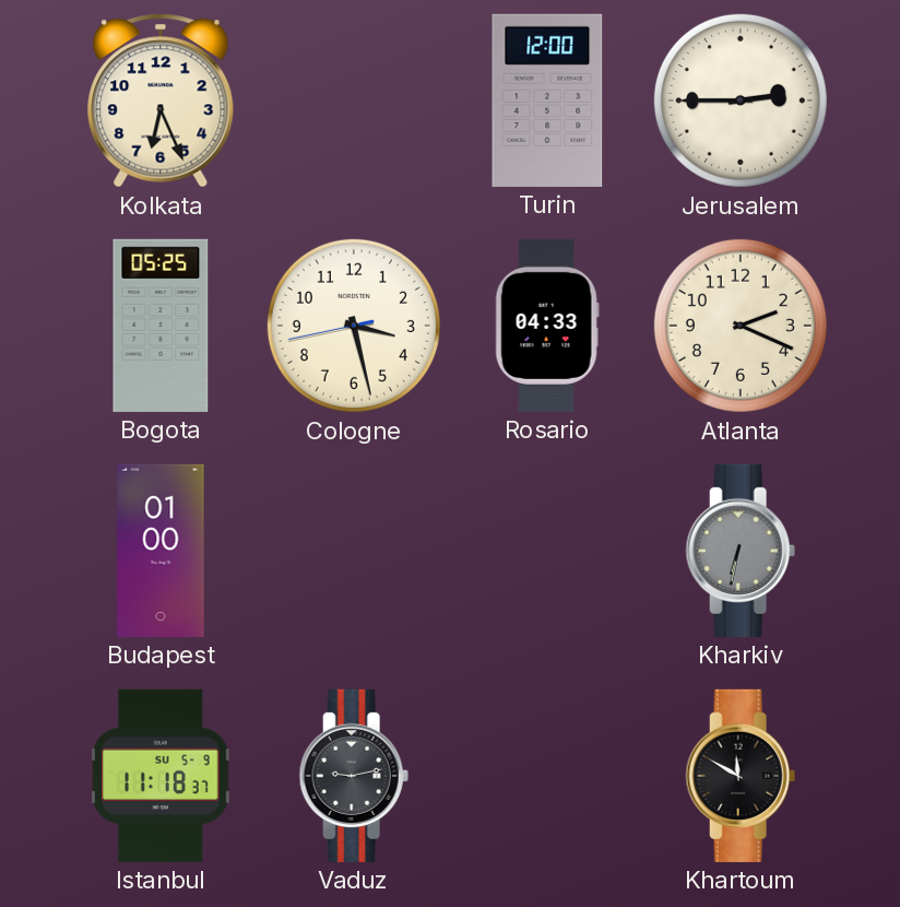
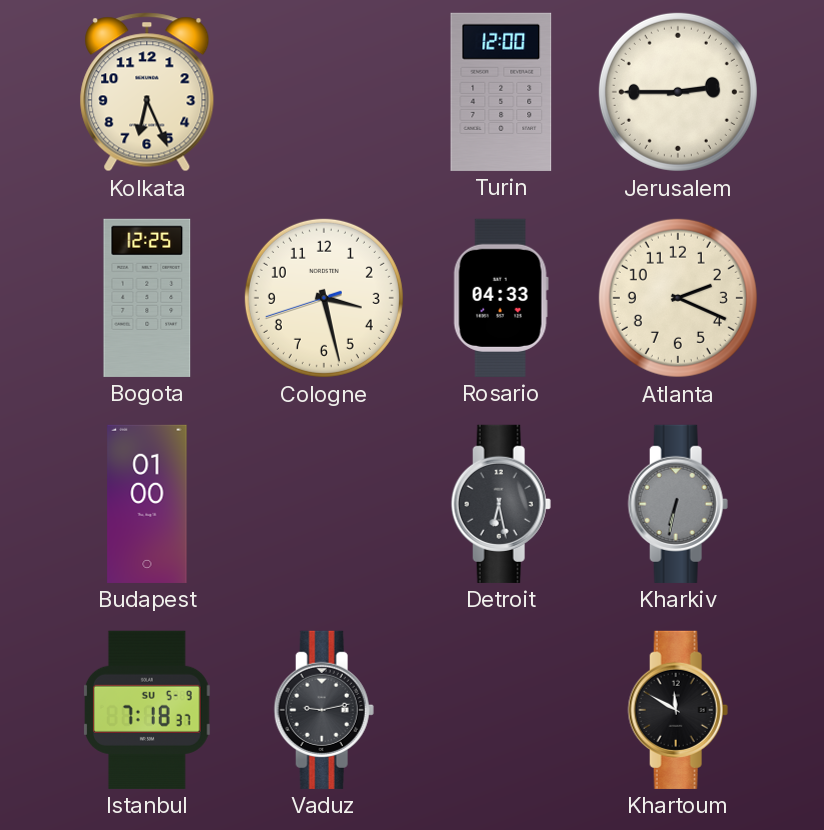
Bogota: 05:25 -> 12:25
Cologne: 3:27:43 -> 3:27:42
Detroit: none -> 6:28
Istanbul: 11:18 -> 7:18
